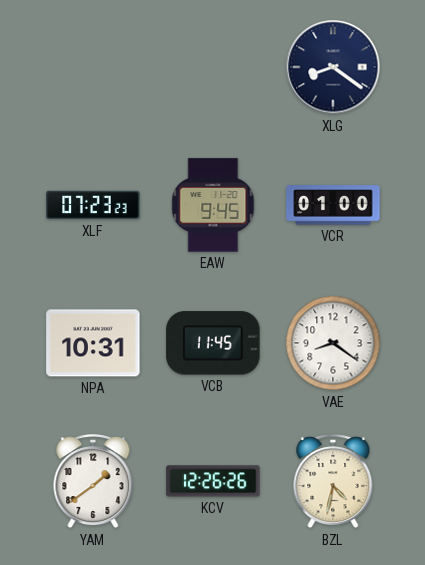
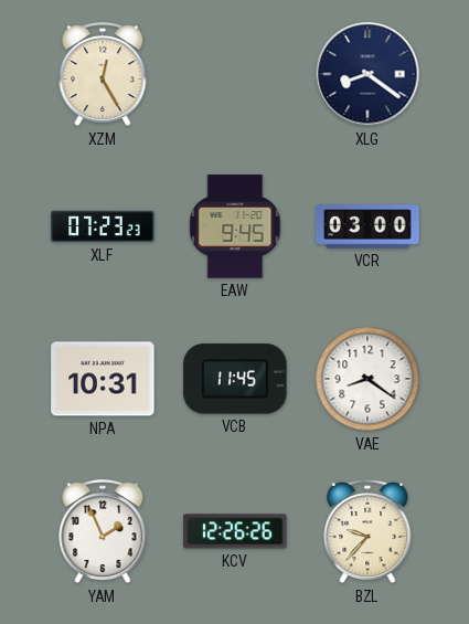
XZM: none -> 12:25
VCR: 01:00 -> 03:00
YAM: 1:39 -> 1:56
BZL: 4:32 -> 9:37
